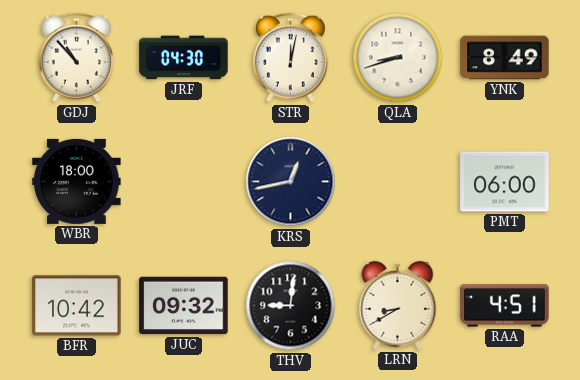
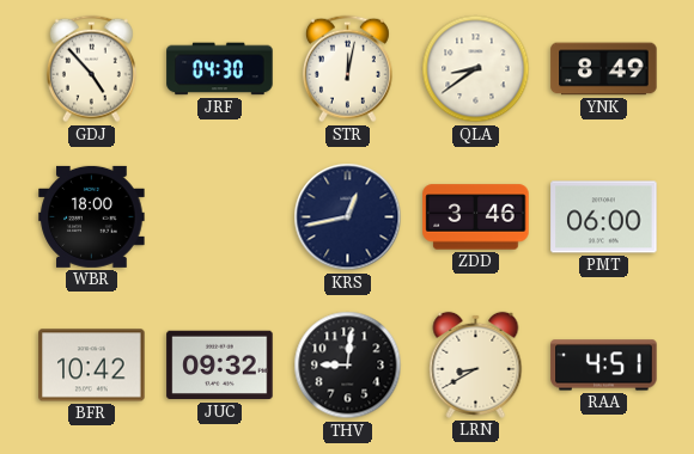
GDJ: 10:53 -> 4:53
QLA: 8:42 -> 8:39
ZDD: none -> 3:46
